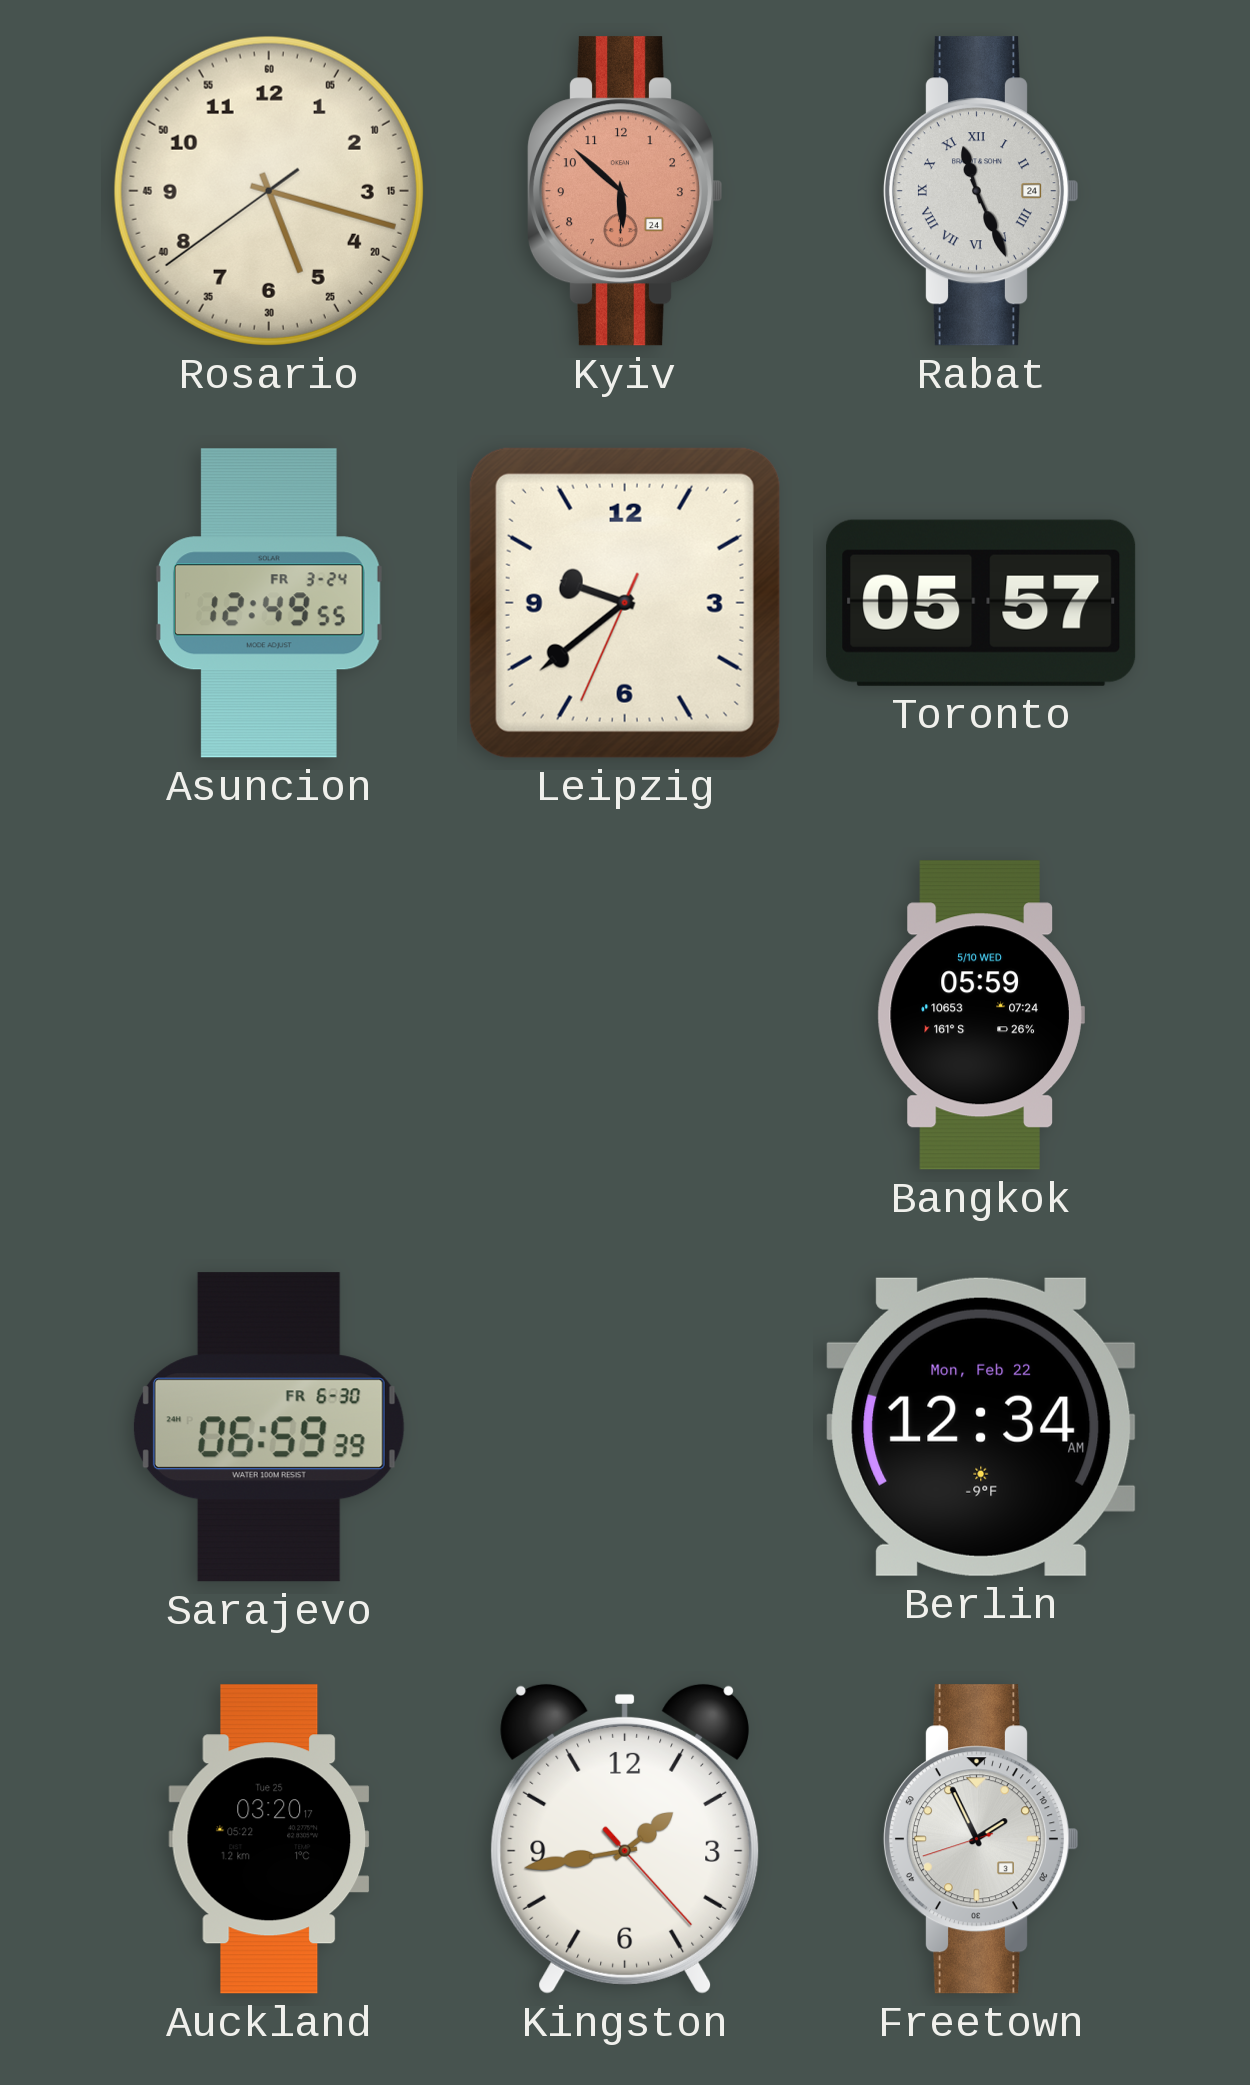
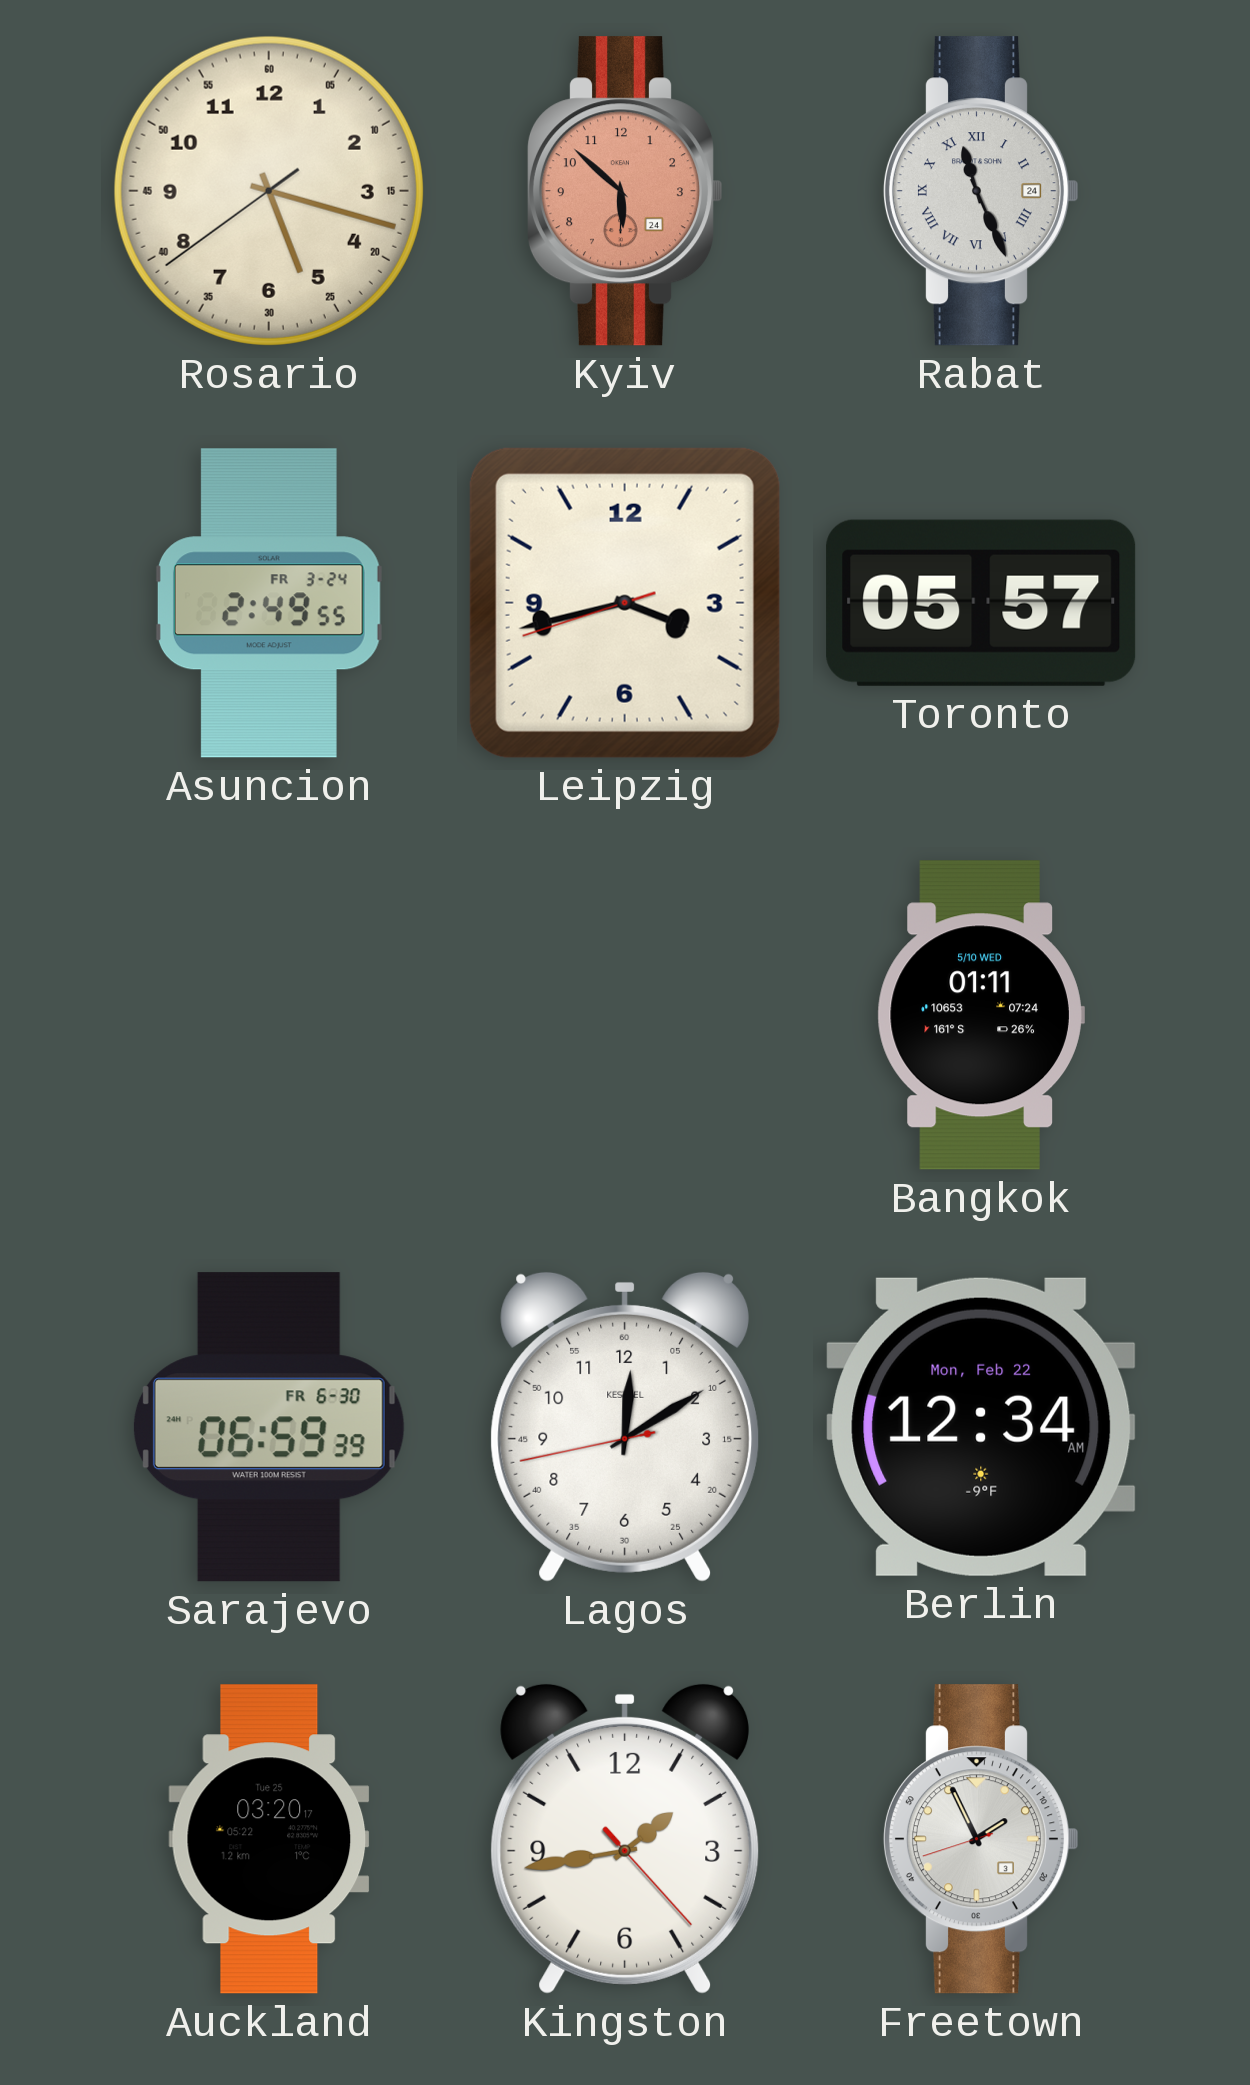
Asuncion: 12:49 -> 2:49
Leipzig: 9:38 -> 3:42
Bangkok: 05:59 -> 01:11
Lagos: none -> 12:09
